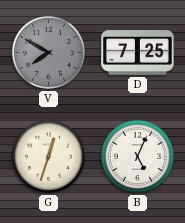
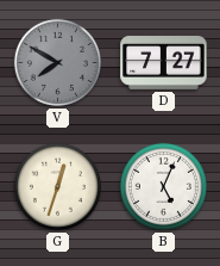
D: 7:25 -> 7:27
